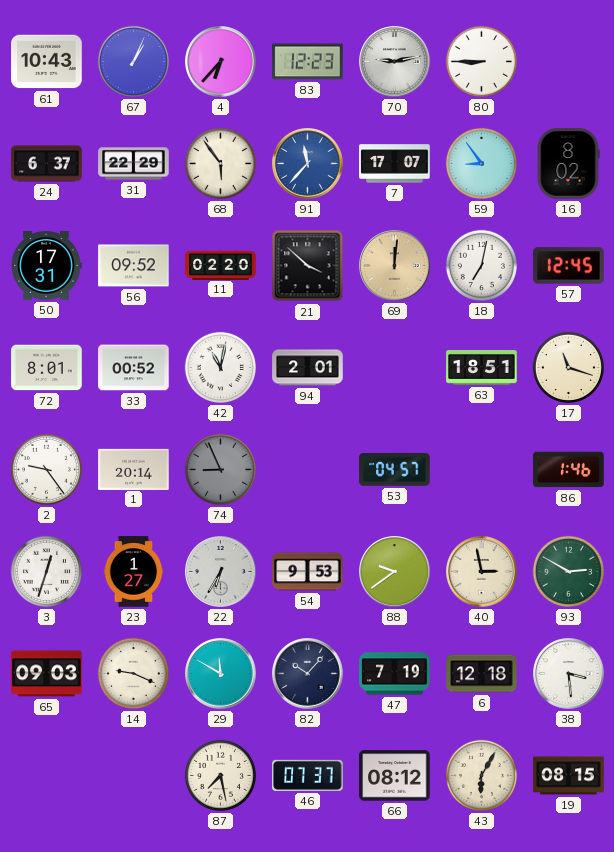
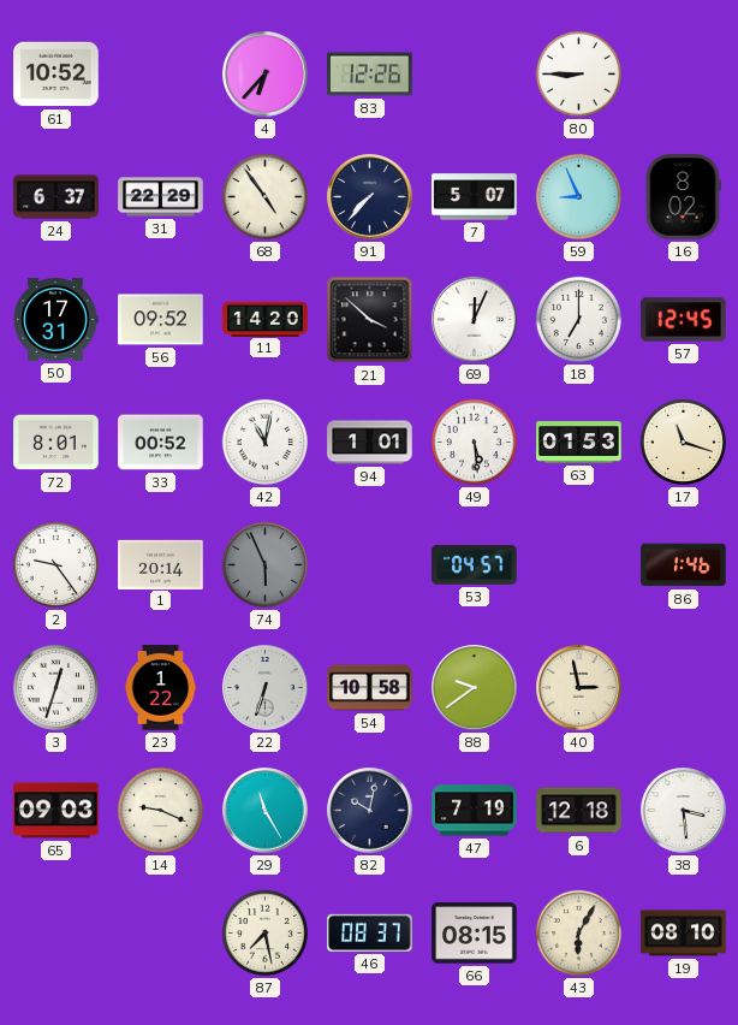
61: 10:43 -> 10:52
67: 1:04 -> none
83: 12:23 -> 12:26
70: 9:13 -> none
68: 5:54 -> 4:54
91: 11:37 -> 7:37
91 dial: blue -> navy
7: 17:07 -> 5:07
59: 8:54 -> 8:56
11: 02:20 -> 14:20
69: 12:01 -> 12:04
69 dial: champagne -> white
18: 7:02 -> 7:00
94: 2:01 -> 1:01
49: none -> 5:29
63: 18:51 -> 01:53
74: 8:56 -> 5:56
23: 1:27 -> 1:22
22: 6:35 -> 6:33
54: 9:53 -> 10:58
93: 2:50 -> none
29: 11:50 -> 11:25
82: 10:07 -> 10:02
46: 07:37 -> 08:37
66: 08:12 -> 08:15
19: 08:15 -> 08:10
